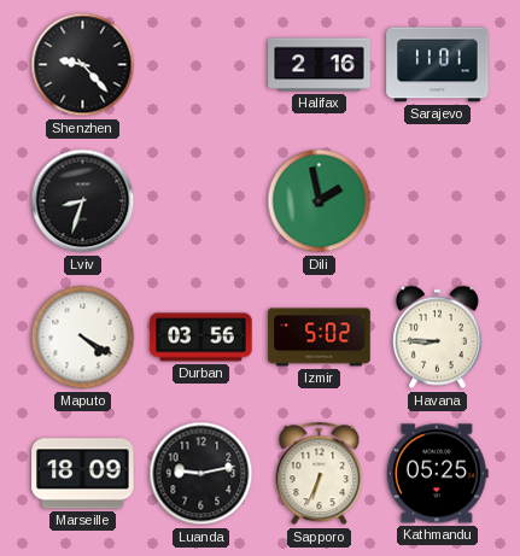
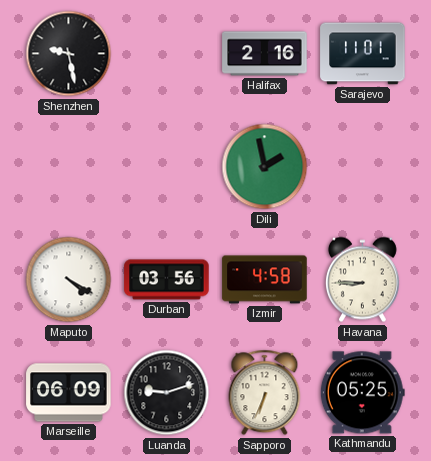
Shenzhen: 9:23 -> 9:28
Lviv: 8:33 -> none
Izmir: 5:02 -> 4:58
Marseille: 18:09 -> 06:09
Luanda: 9:13 -> 9:12
